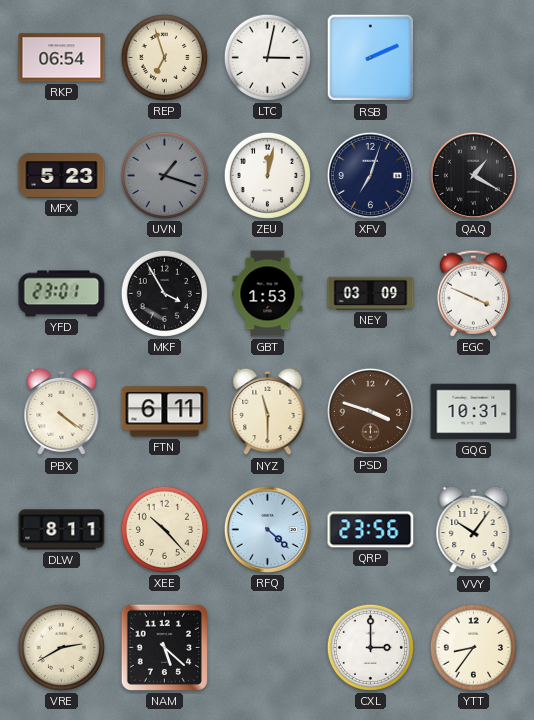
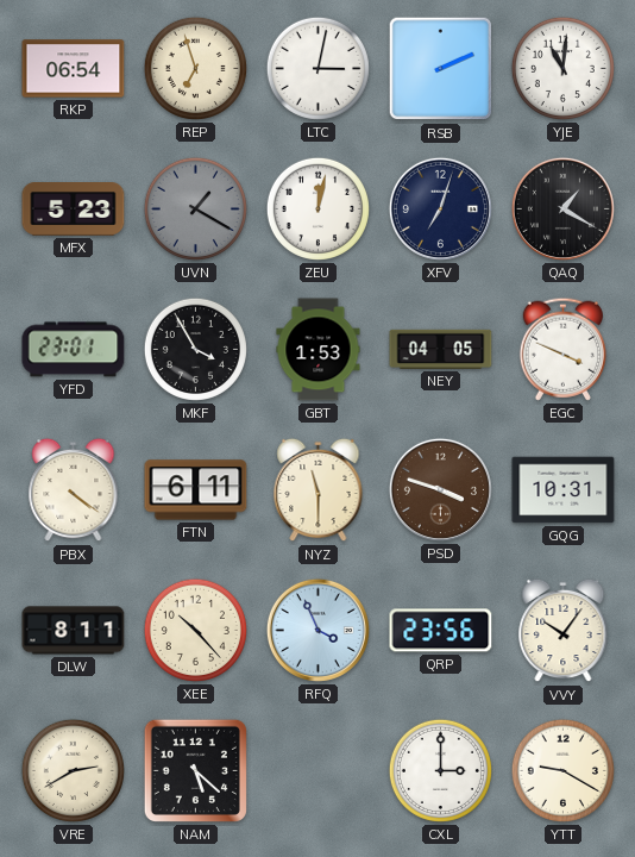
YJE: none -> 11:01
UVN: 1:18 -> 1:20
NEY: 03:09 -> 04:05
RFQ: 4:22 -> 3:56
YTT: 8:36 -> 9:20
